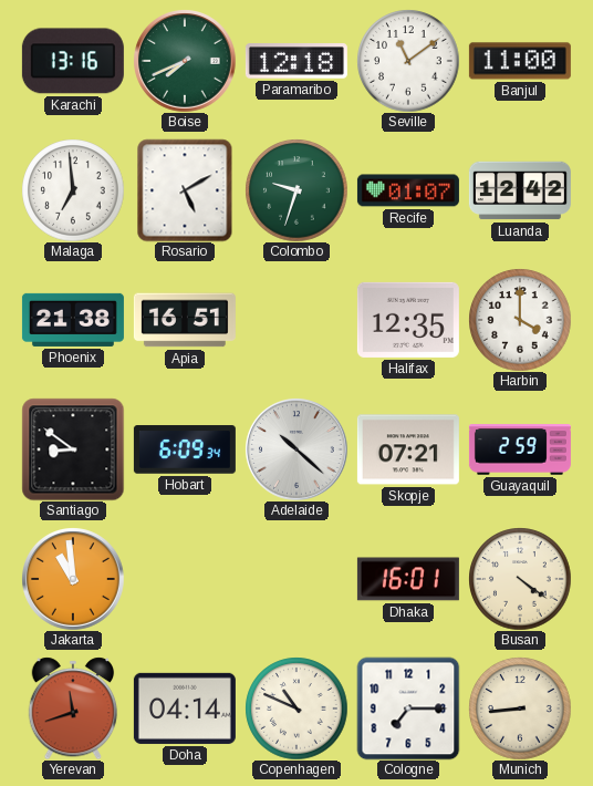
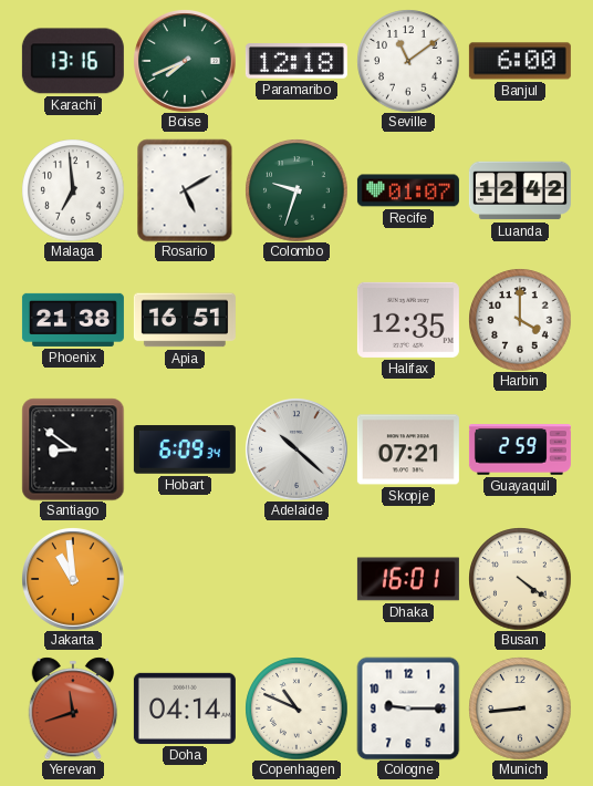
Banjul: 11:00 -> 6:00
Cologne: 7:15 -> 9:15
